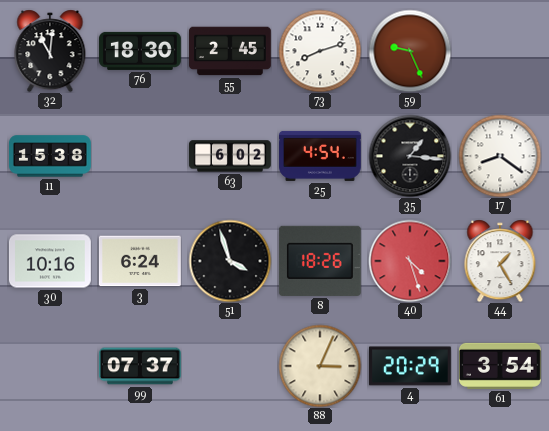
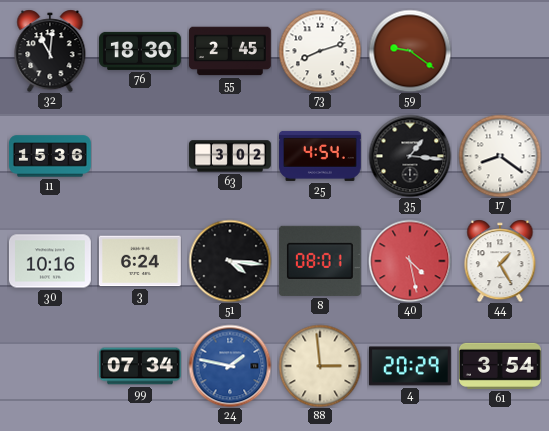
59: 9:26 -> 9:21
11: 15:38 -> 15:36
63: 6:02 -> 3:02
51: 3:57 -> 4:16
8: 18:26 -> 08:01
40: 4:27 -> 4:28
99: 07:37 -> 07:34
24: none -> 1:47
88: 3:04 -> 2:59
